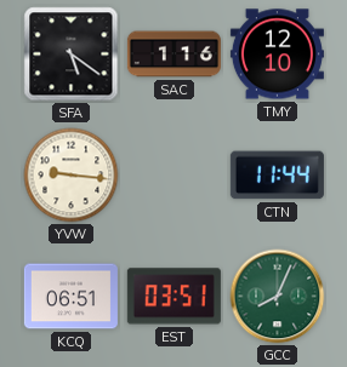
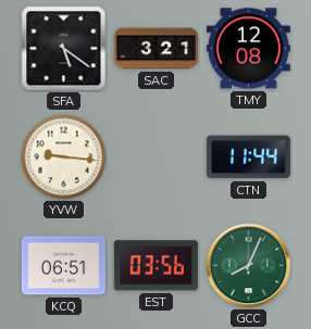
SAC: 1:16 -> 3:21
TMY: 12:10 -> 12:08
EST: 03:51 -> 03:56
